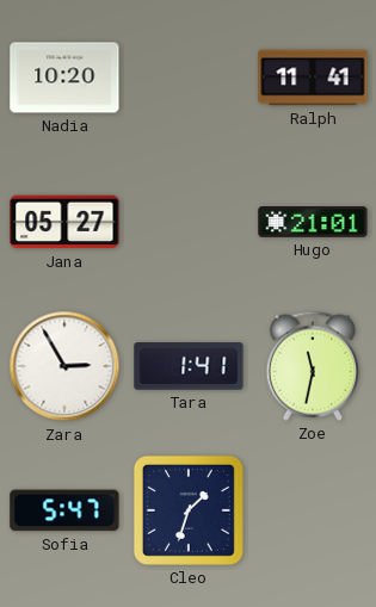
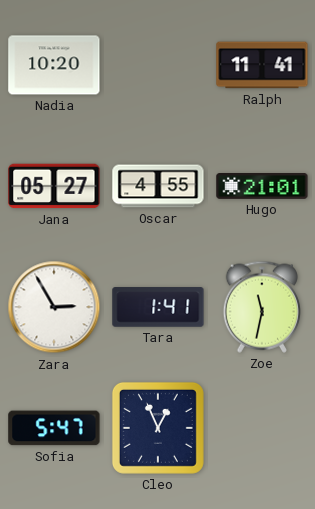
Oscar: none -> 4:55
Cleo: 1:33 -> 12:56
